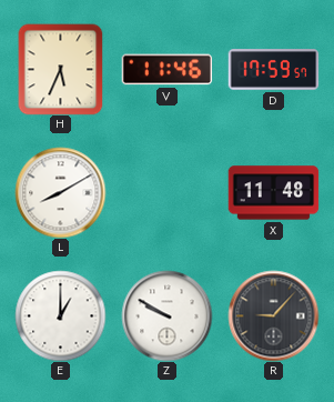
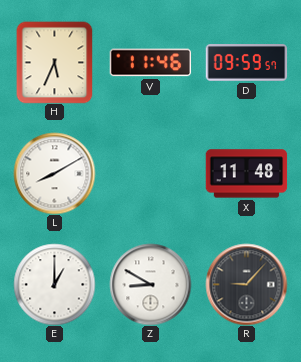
D: 17:59 -> 09:59
Z: 9:50 -> 8:50
